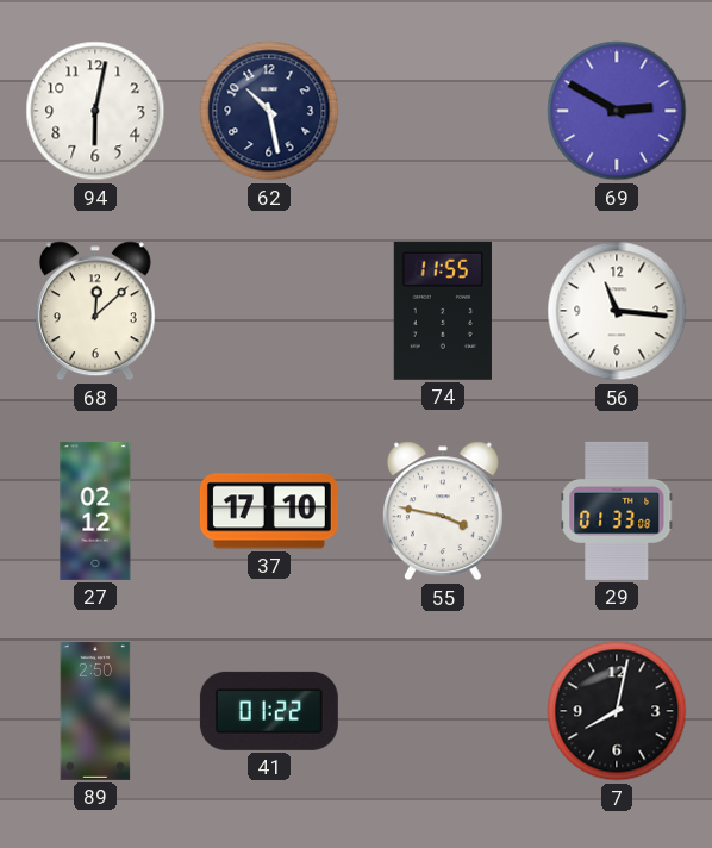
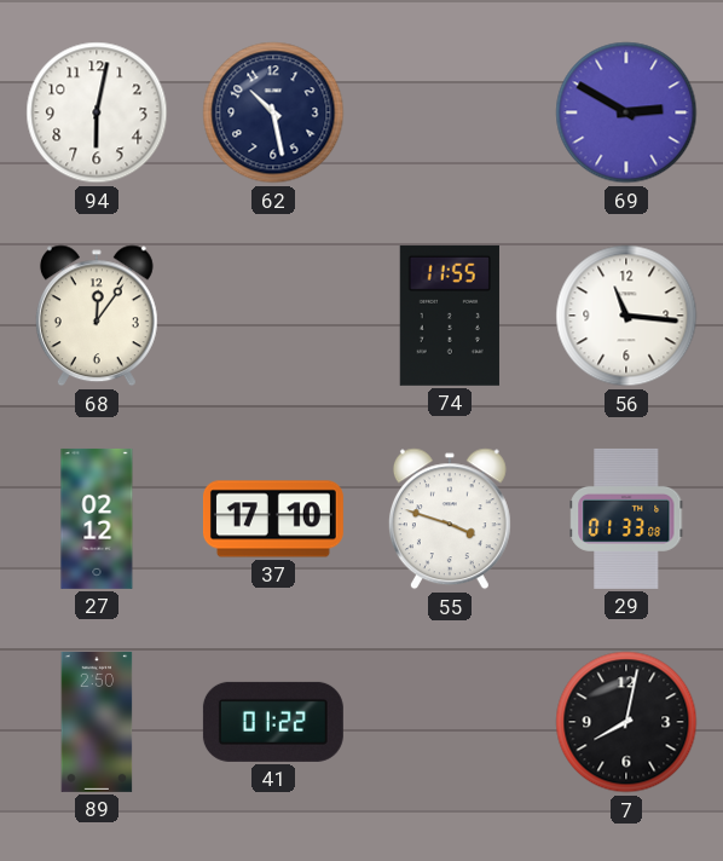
68: 12:08 -> 12:06
55: 3:47 -> 3:48
